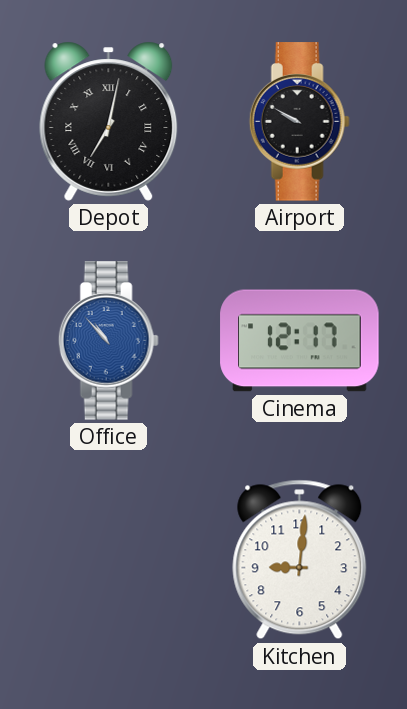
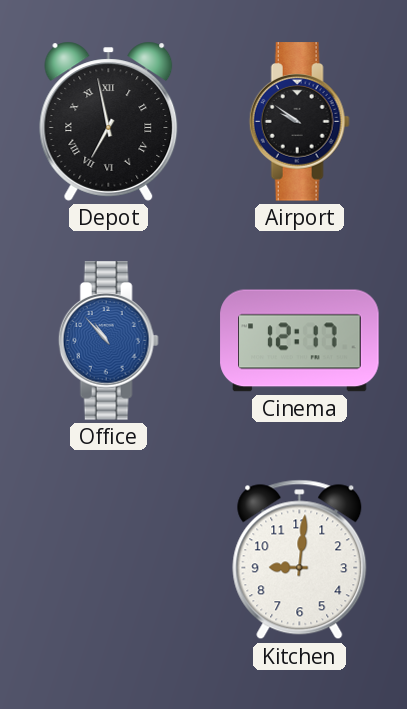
Depot: 7:02 -> 6:58
Airport: 9:50 -> 9:51
